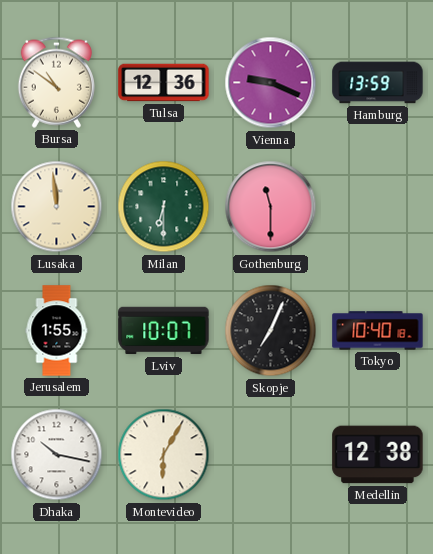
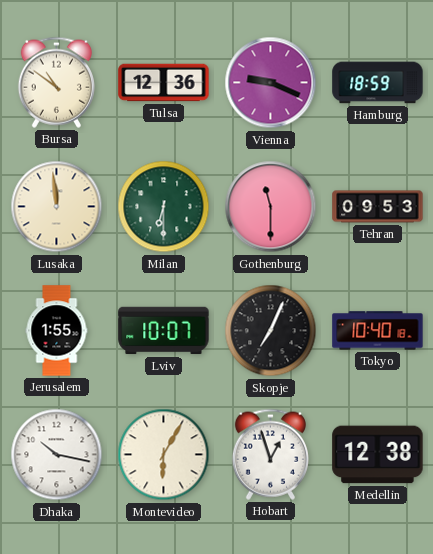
Hamburg: 13:59 -> 18:59
Tehran: none -> 09:53
Hobart: none -> 12:57
